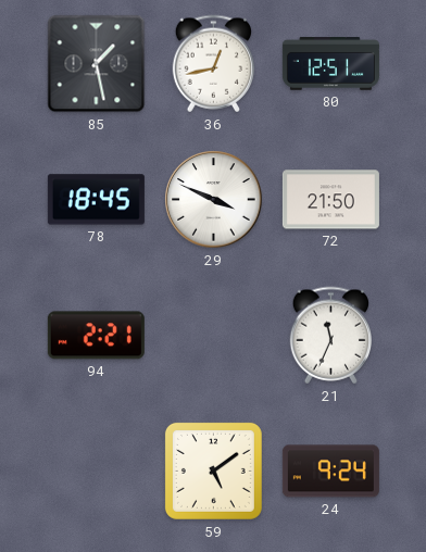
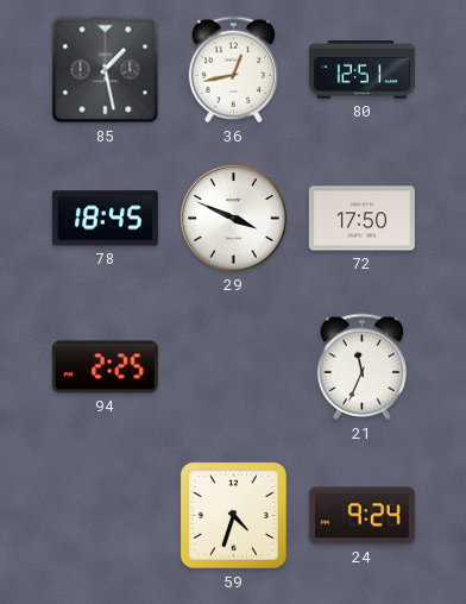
72: 21:50 -> 17:50
94: 2:21 -> 2:25
59: 5:09 -> 4:33
